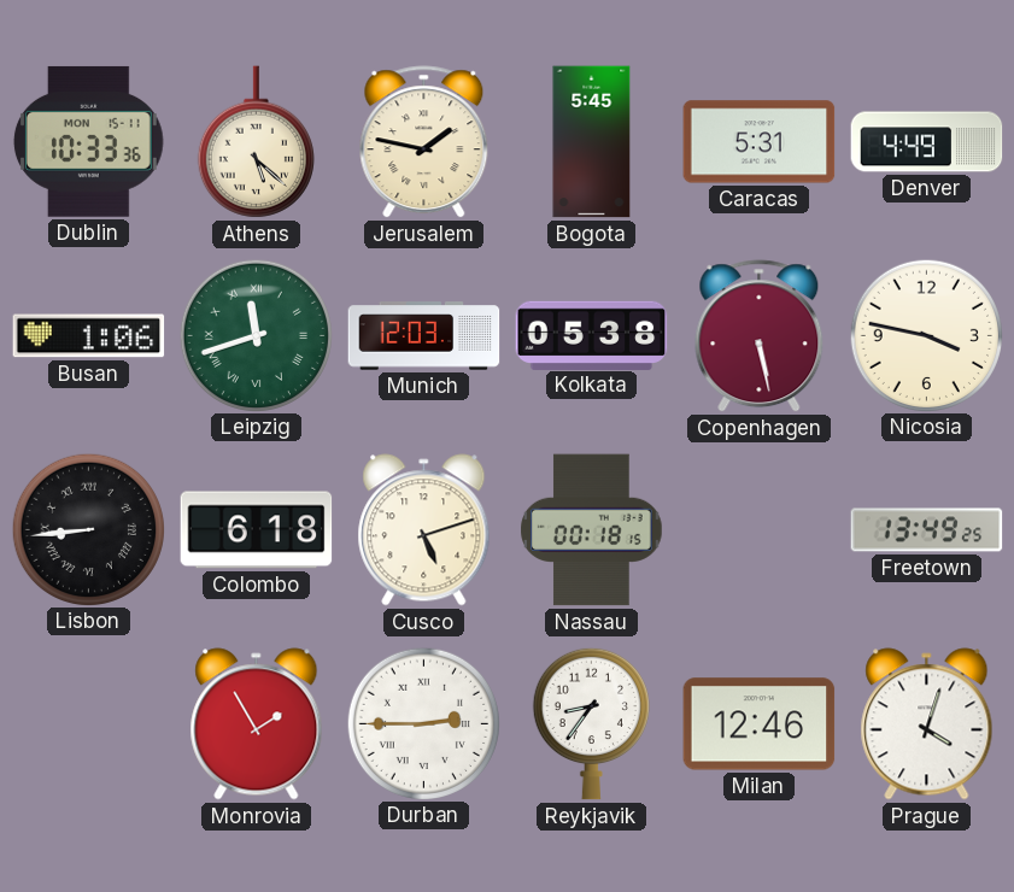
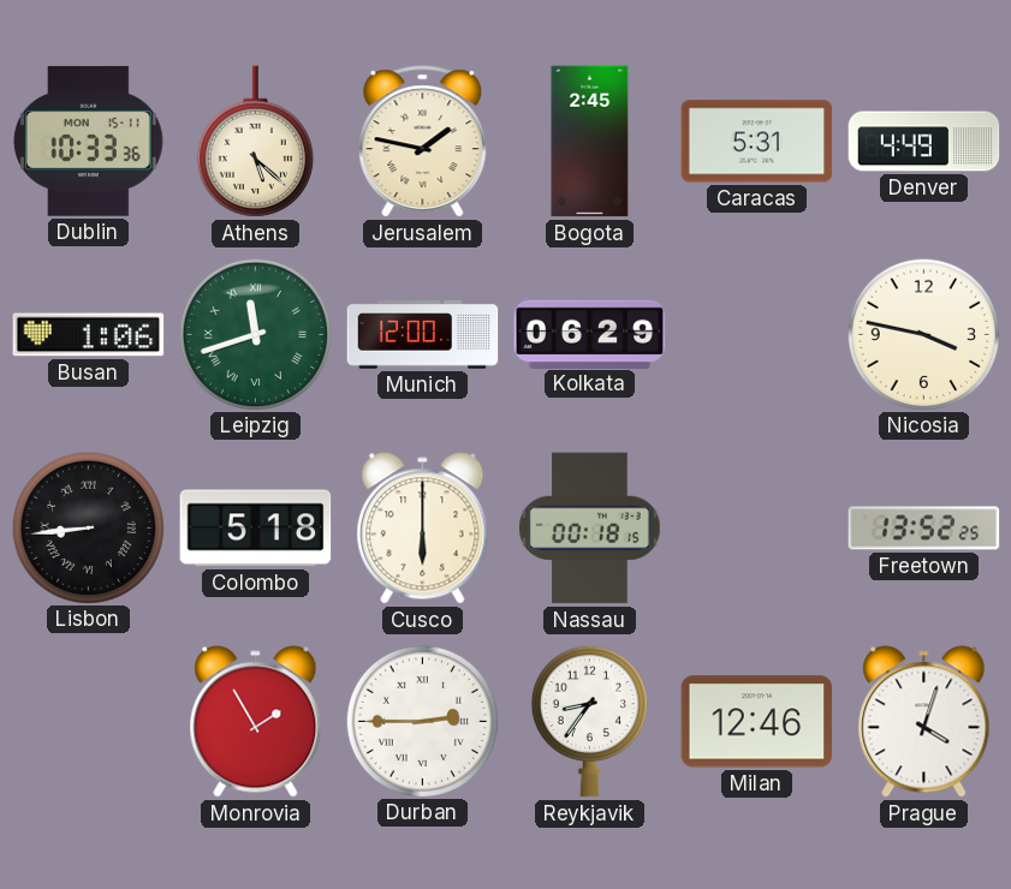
Bogota: 5:45 -> 2:45
Munich: 12:03 -> 12:00
Kolkata: 05:38 -> 06:29
Copenhagen: 5:28 -> none
Colombo: 6:18 -> 5:18
Cusco: 5:12 -> 6:00
Freetown: 13:49 -> 13:52
